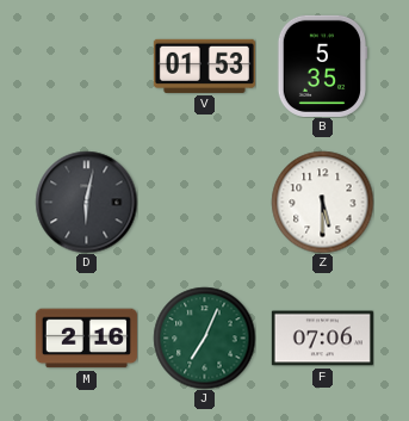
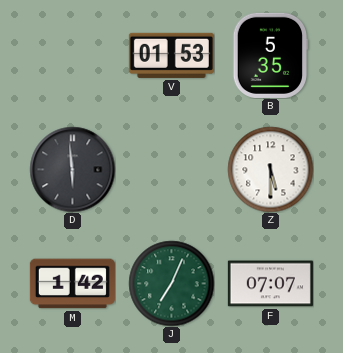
D: 6:02 -> 5:59
M: 2:16 -> 1:42
F: 07:06 -> 07:07
